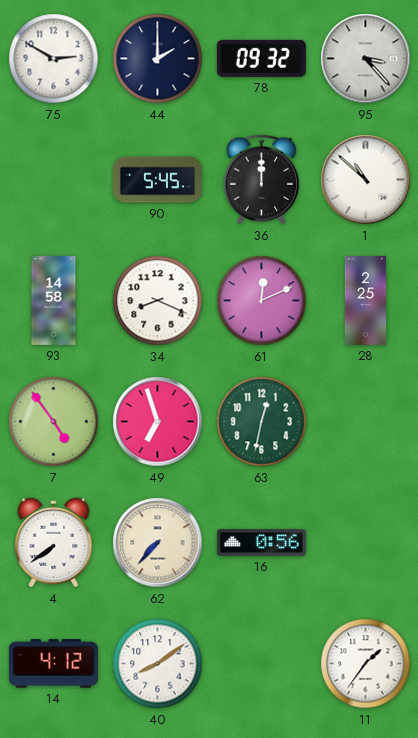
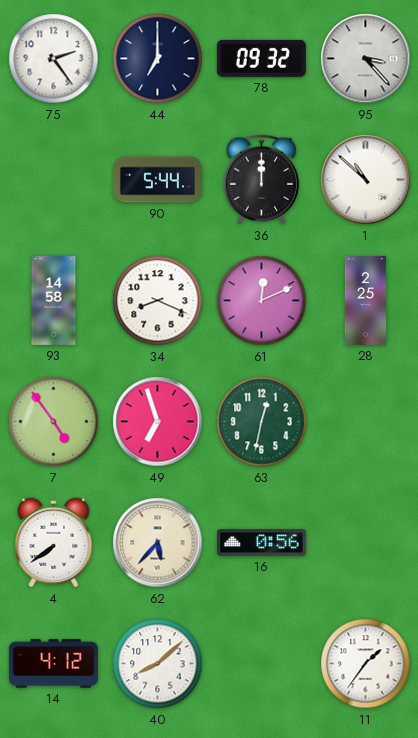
75: 2:50 -> 2:24
44: 2:00 -> 7:00
90: 5:45 -> 5:44
62: 7:37 -> 5:37
40: 8:09 -> 8:08
